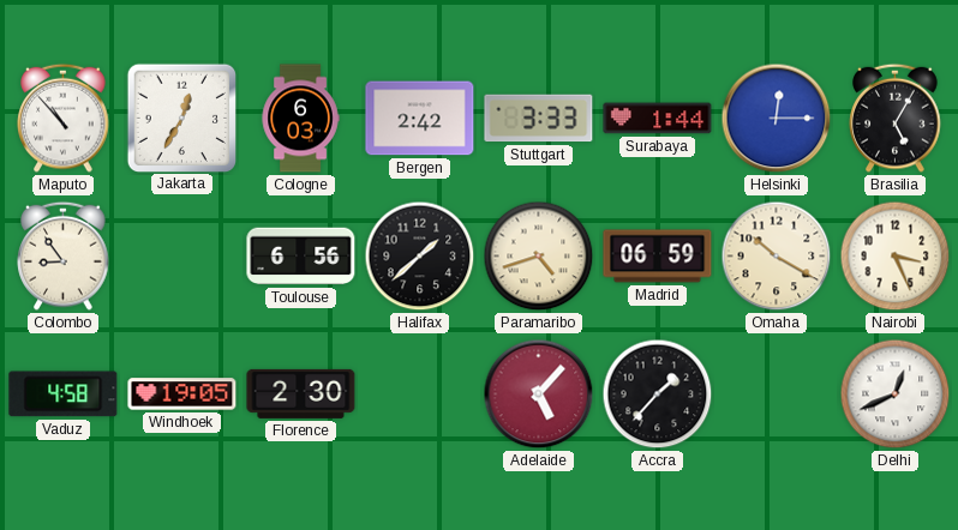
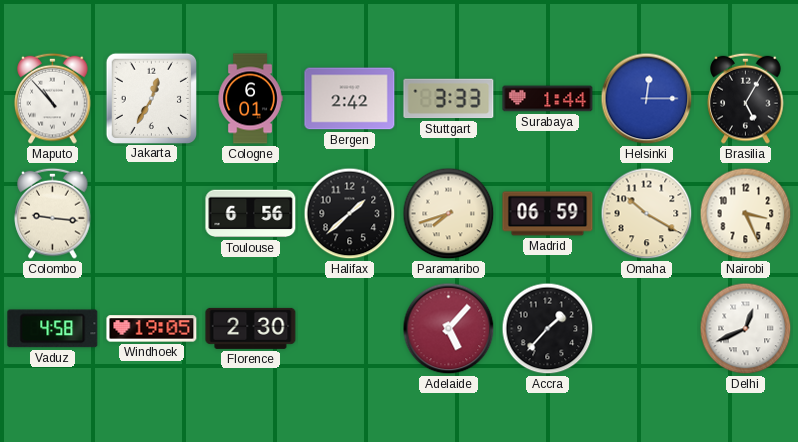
Cologne: 6:03 -> 6:01
Colombo: 8:54 -> 9:16
Paramaribo: 4:42 -> 7:42
